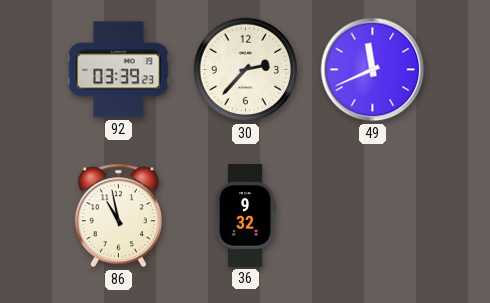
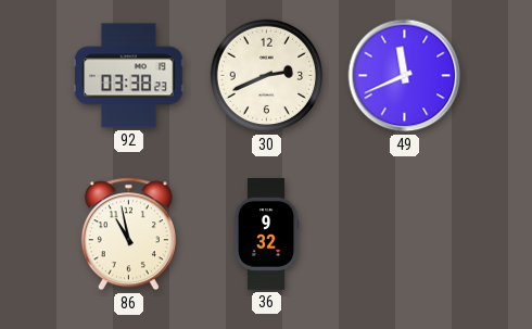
92: 03:39 -> 03:38
30: 2:37 -> 2:41
